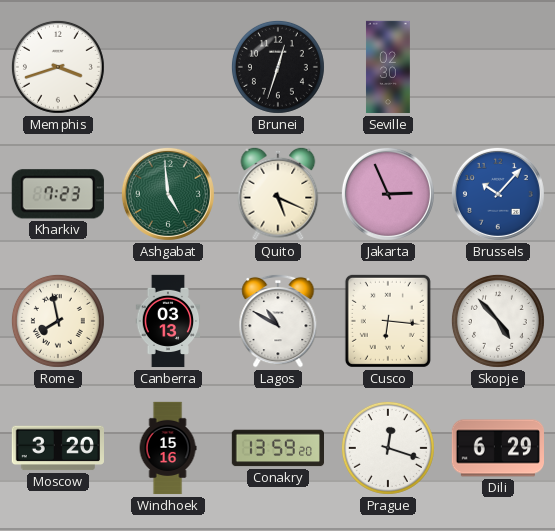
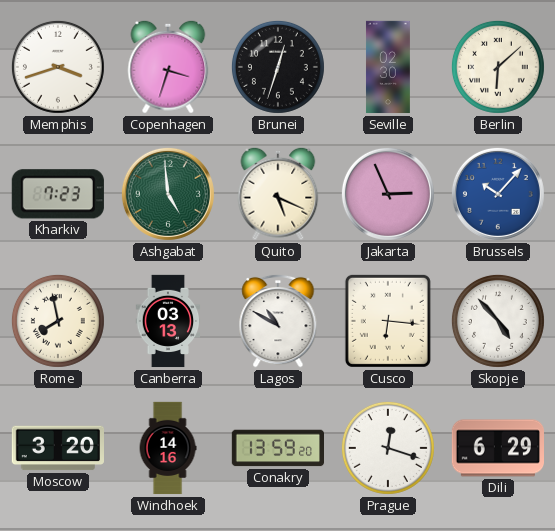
Copenhagen: none -> 3:33
Berlin: none -> 6:08
Windhoek: 15:16 -> 14:16
